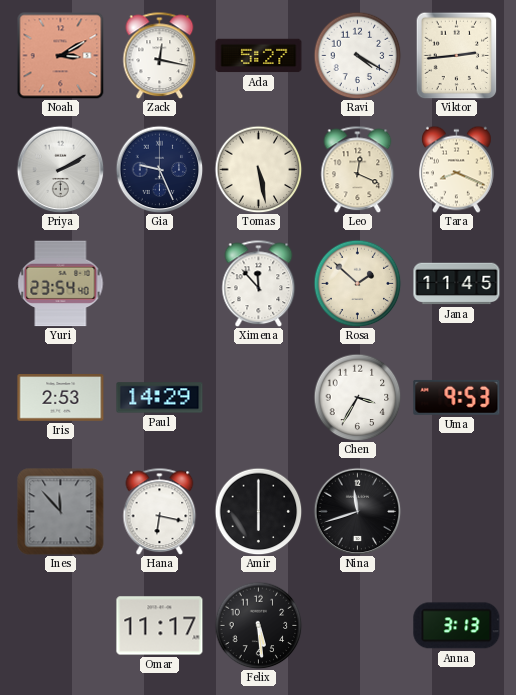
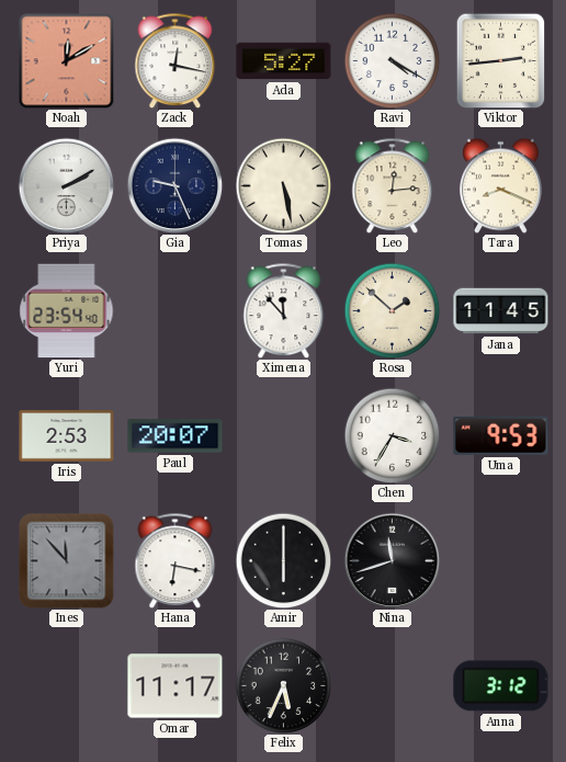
Noah: 3:10 -> 12:10
Leo: 12:19 -> 12:14
Paul: 14:29 -> 20:07
Felix: 5:29 -> 5:34
Anna: 3:13 -> 3:12
